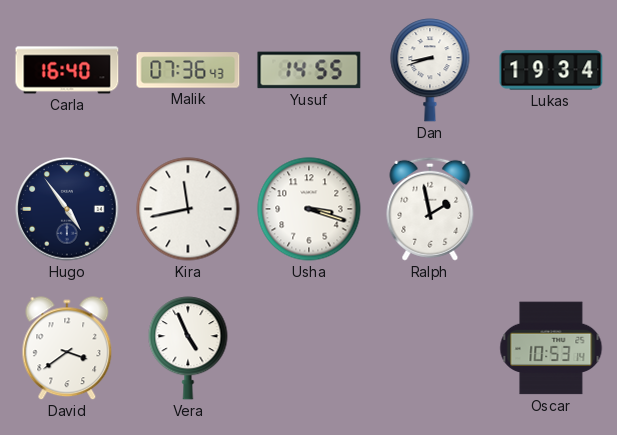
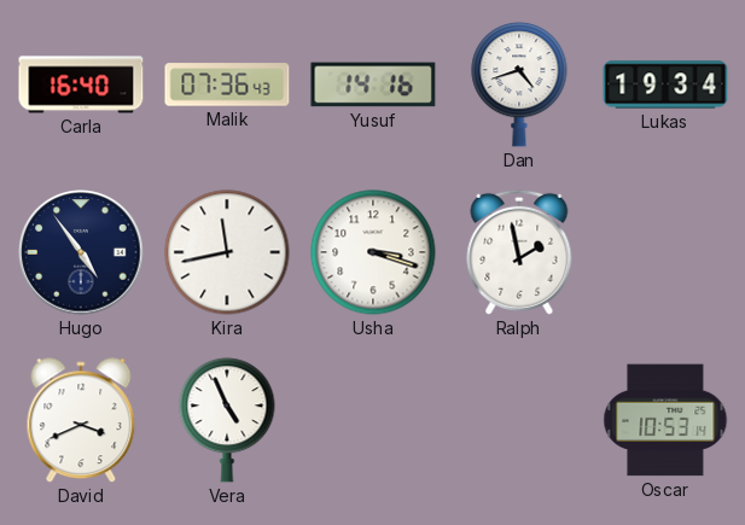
Yusuf: 14:55 -> 14:16
Dan: 8:42 -> 4:42
David: 3:39 -> 3:41
